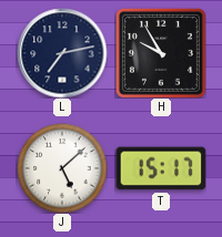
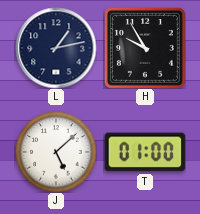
L: 7:13 -> 1:13
T: 15:17 -> 01:00
